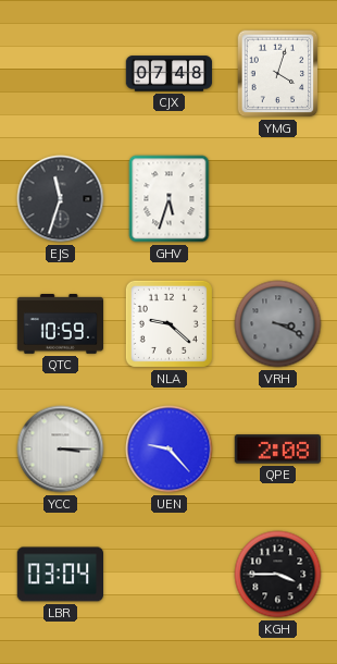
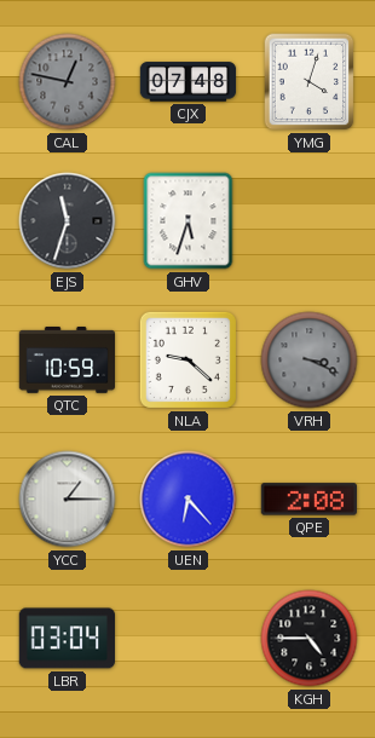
CAL: none -> 12:47
YCC: 3:15 -> 1:15
UEN: 9:23 -> 6:23
KGH: 3:45 -> 4:45
